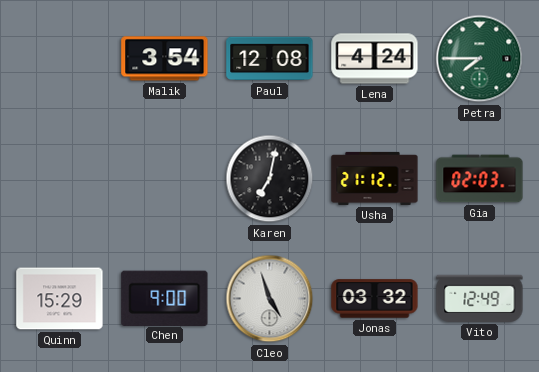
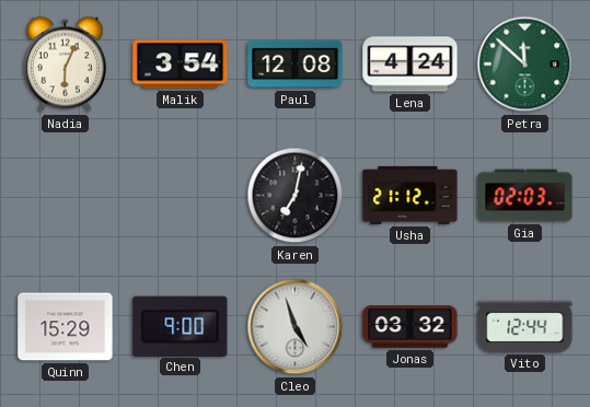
Nadia: none -> 6:04
Petra: 7:45 -> 11:52
Vito: 12:49 -> 12:44
